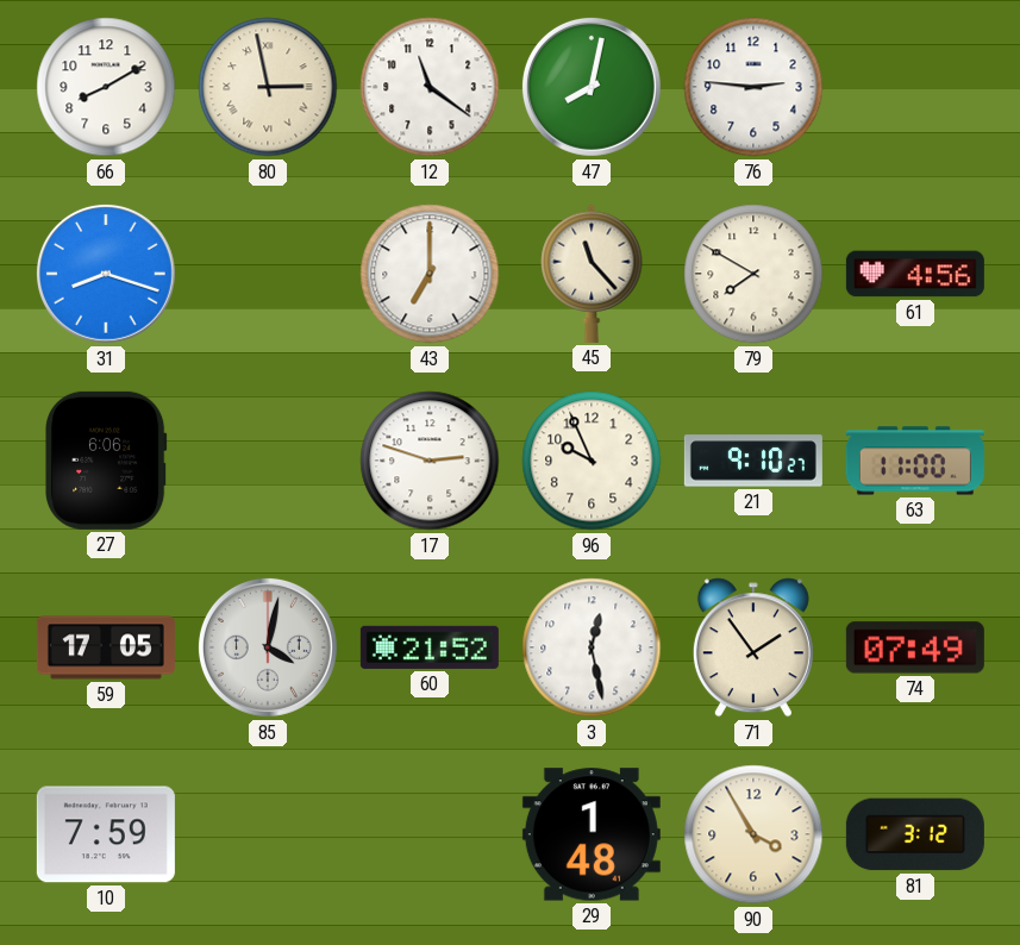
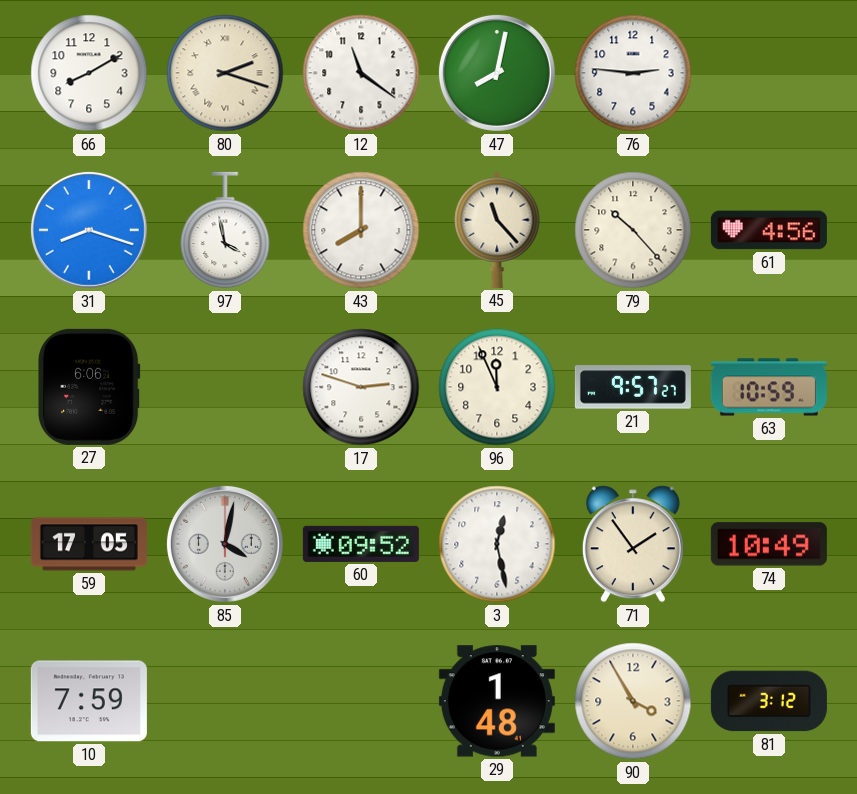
80: 2:58 -> 2:18
97: none -> 3:58
43: 7:00 -> 8:00
79: 7:50 -> 10:23
96: 9:56 -> 11:56
21: 9:10 -> 9:57
63: 11:00 -> 10:59
60: 21:52 -> 09:52
74: 07:49 -> 10:49
